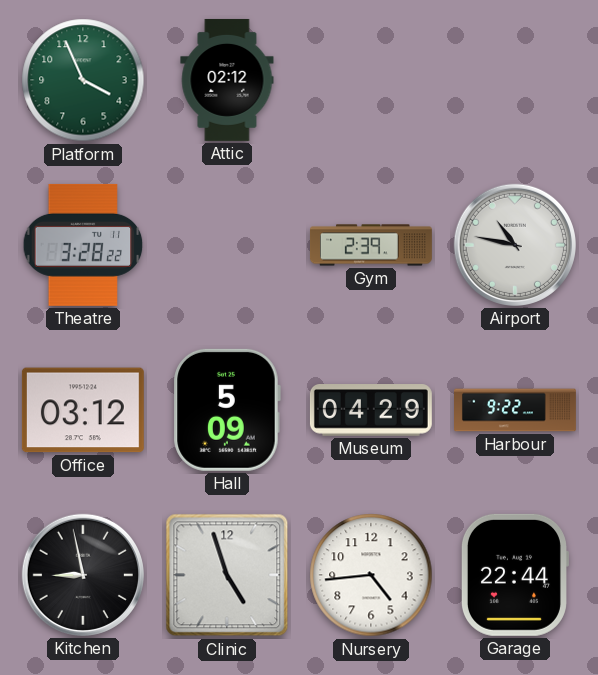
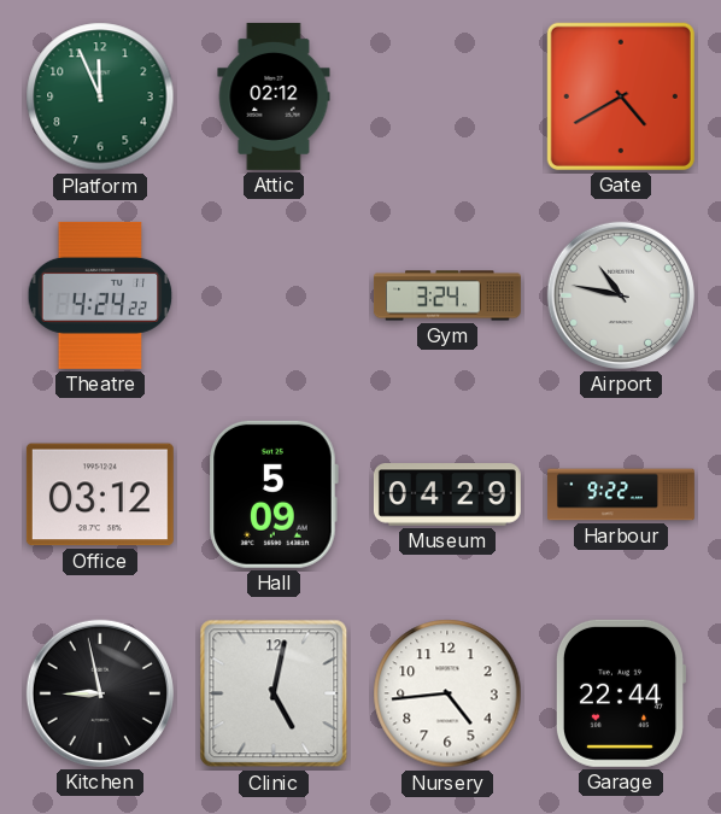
Platform: 3:56 -> 11:56
Gate: none -> 4:40
Theatre: 3:28 -> 4:24
Gym: 2:39 -> 3:24
Clinic: 4:57 -> 5:02
